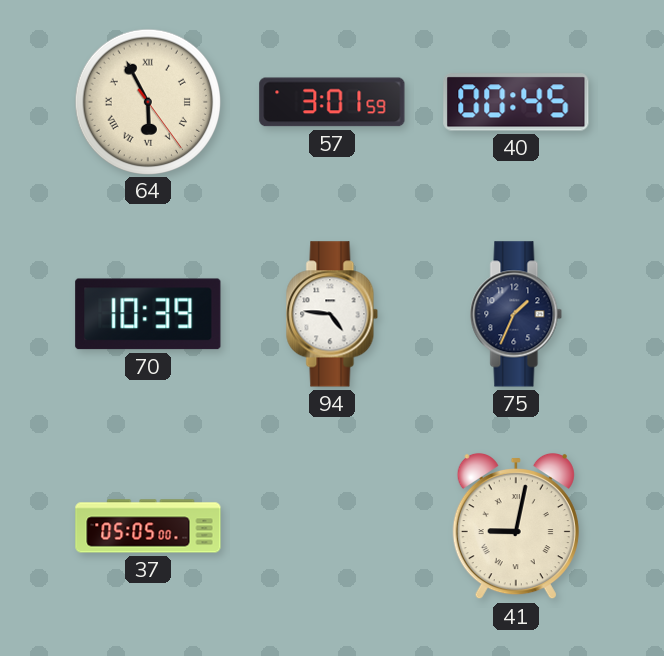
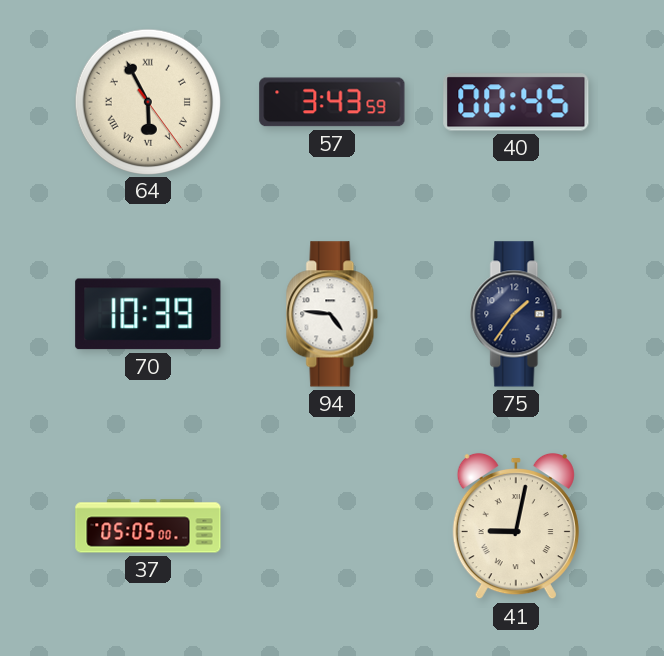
57: 3:01 -> 3:43
75: 1:34 -> 1:36
